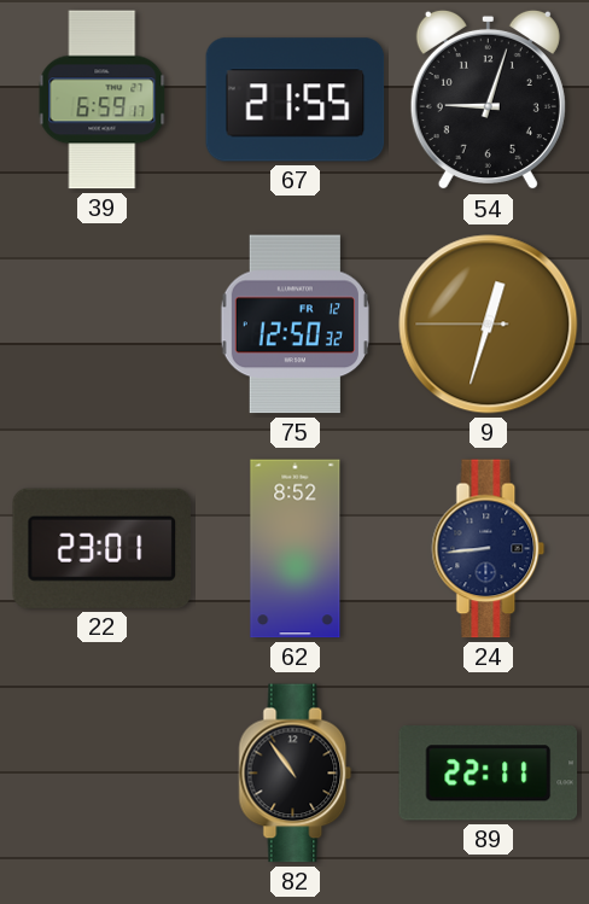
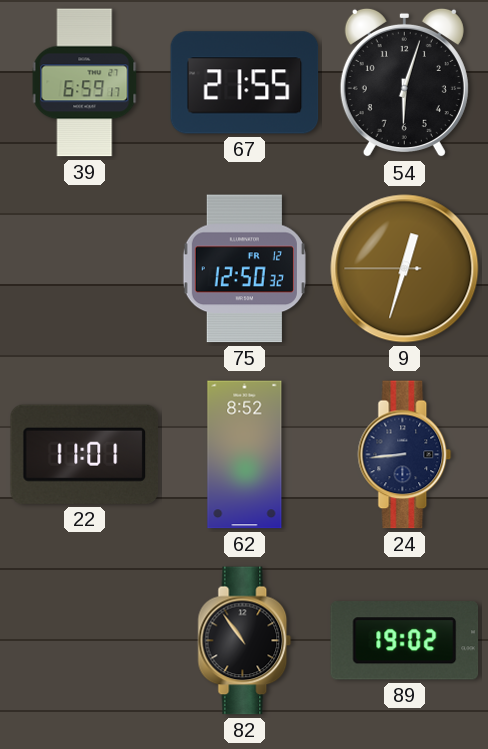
54: 9:03 -> 6:03
22: 23:01 -> 11:01
89: 22:11 -> 19:02
